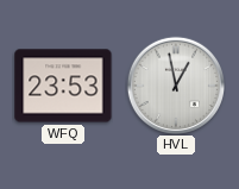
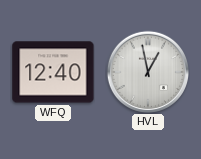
WFQ: 23:53 -> 12:40
